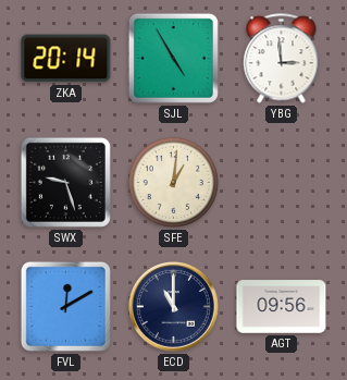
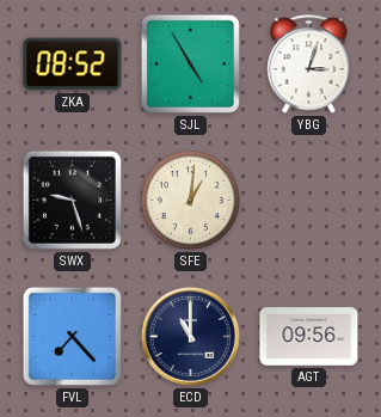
ZKA: 20:14 -> 08:52
YBG: 2:59 -> 3:03
FVL: 12:10 -> 7:23
